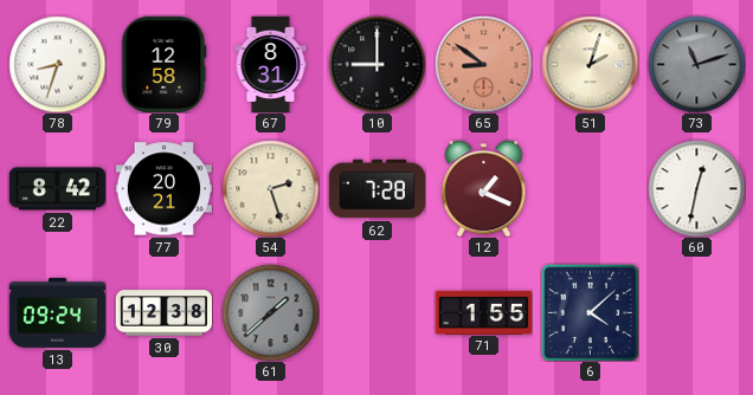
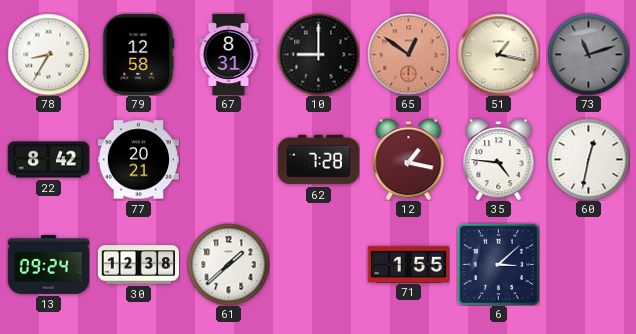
78: 8:33 -> 8:35
65: 8:51 -> 12:51
51: 2:03 -> 1:17
54: 2:27 -> none
12: 1:19 -> 1:17
35: none -> 4:46
61 dial: grey -> white
6: 4:08 -> 3:08
